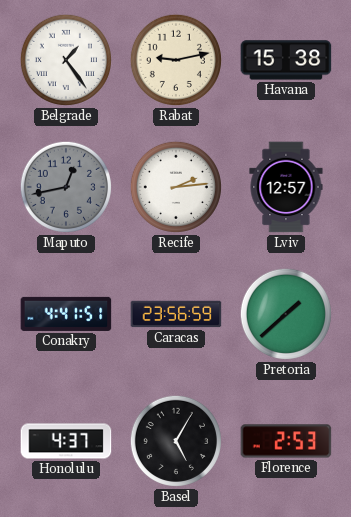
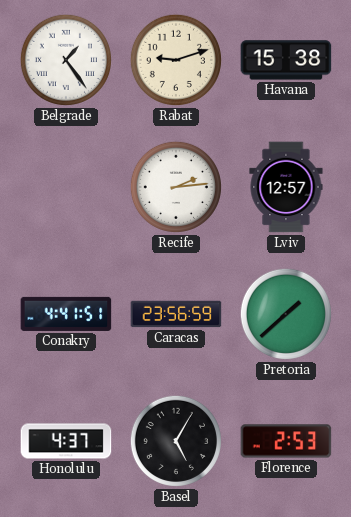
Rabat: 9:13 -> 9:12
Maputo: 12:43 -> none
